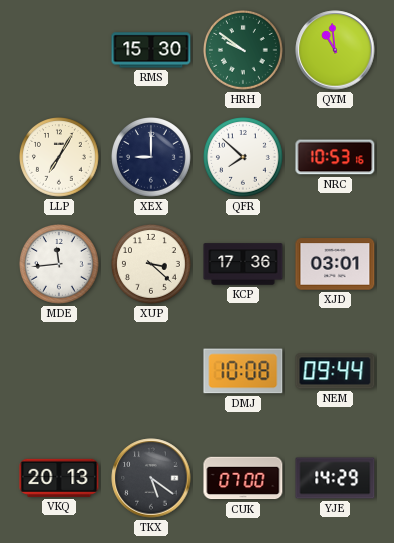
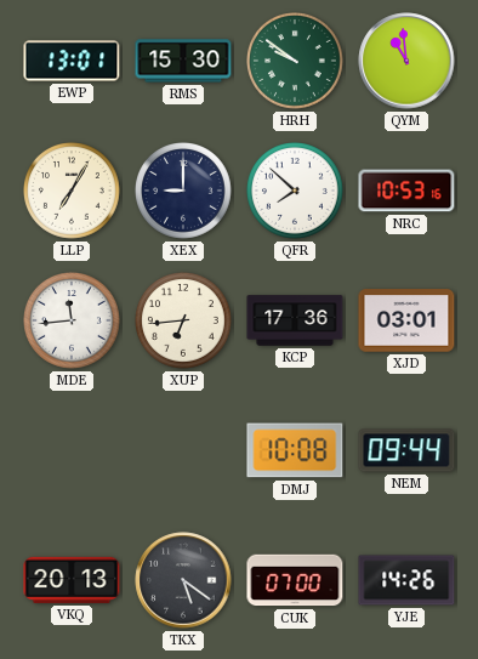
EWP: none -> 13:01
XUP: 3:22 -> 6:44
YJE: 14:29 -> 14:26
